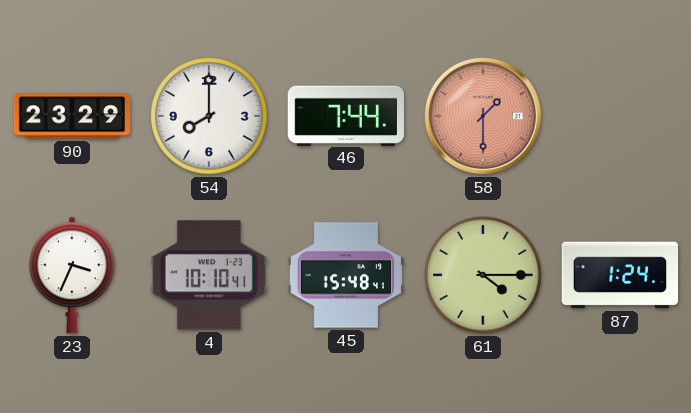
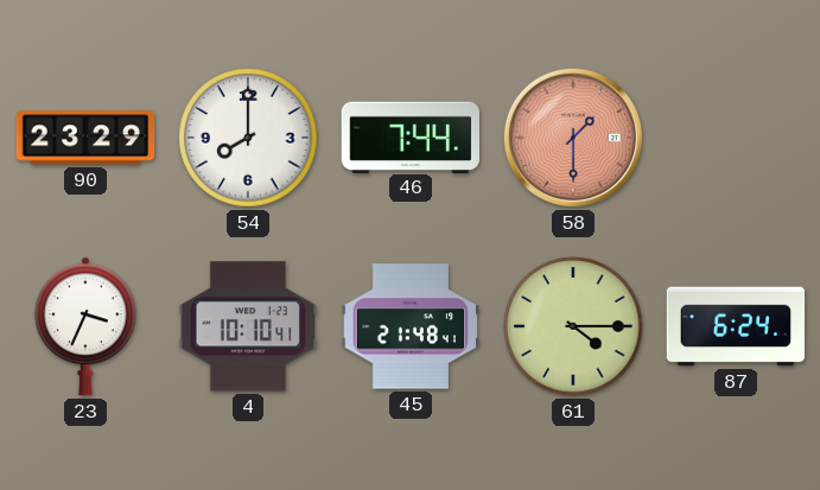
45: 15:48 -> 21:48
87: 1:24 -> 6:24
